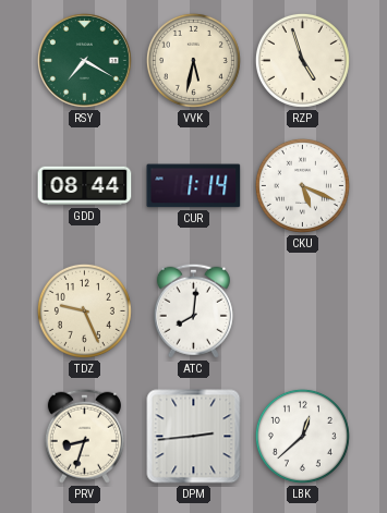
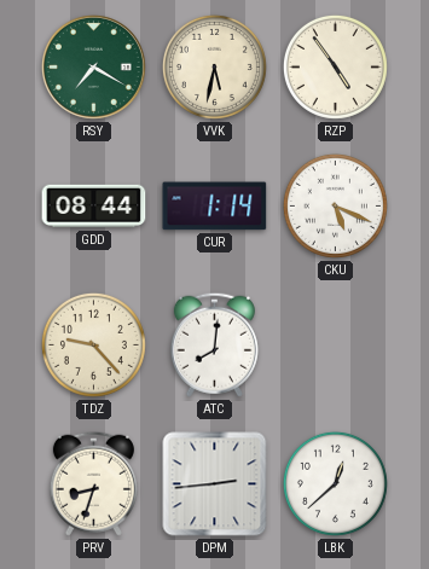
RZP: 4:57 -> 4:54
TDZ: 9:26 -> 9:23
